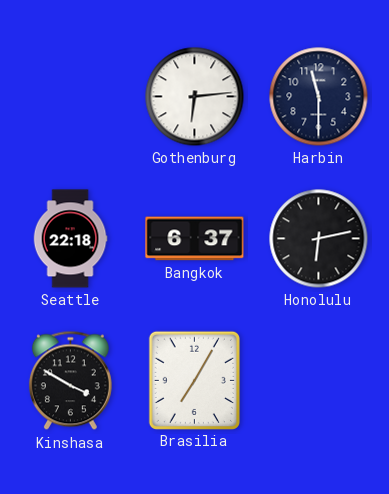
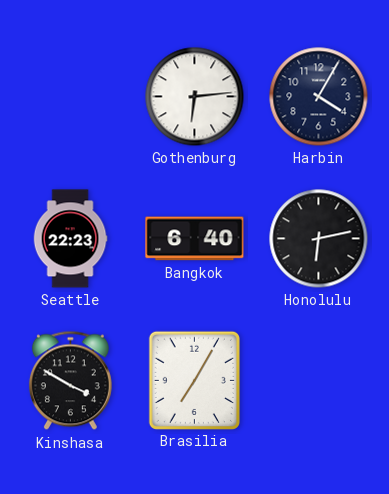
Harbin: 11:30 -> 4:05
Seattle: 22:18 -> 22:23
Bangkok: 6:37 -> 6:40
